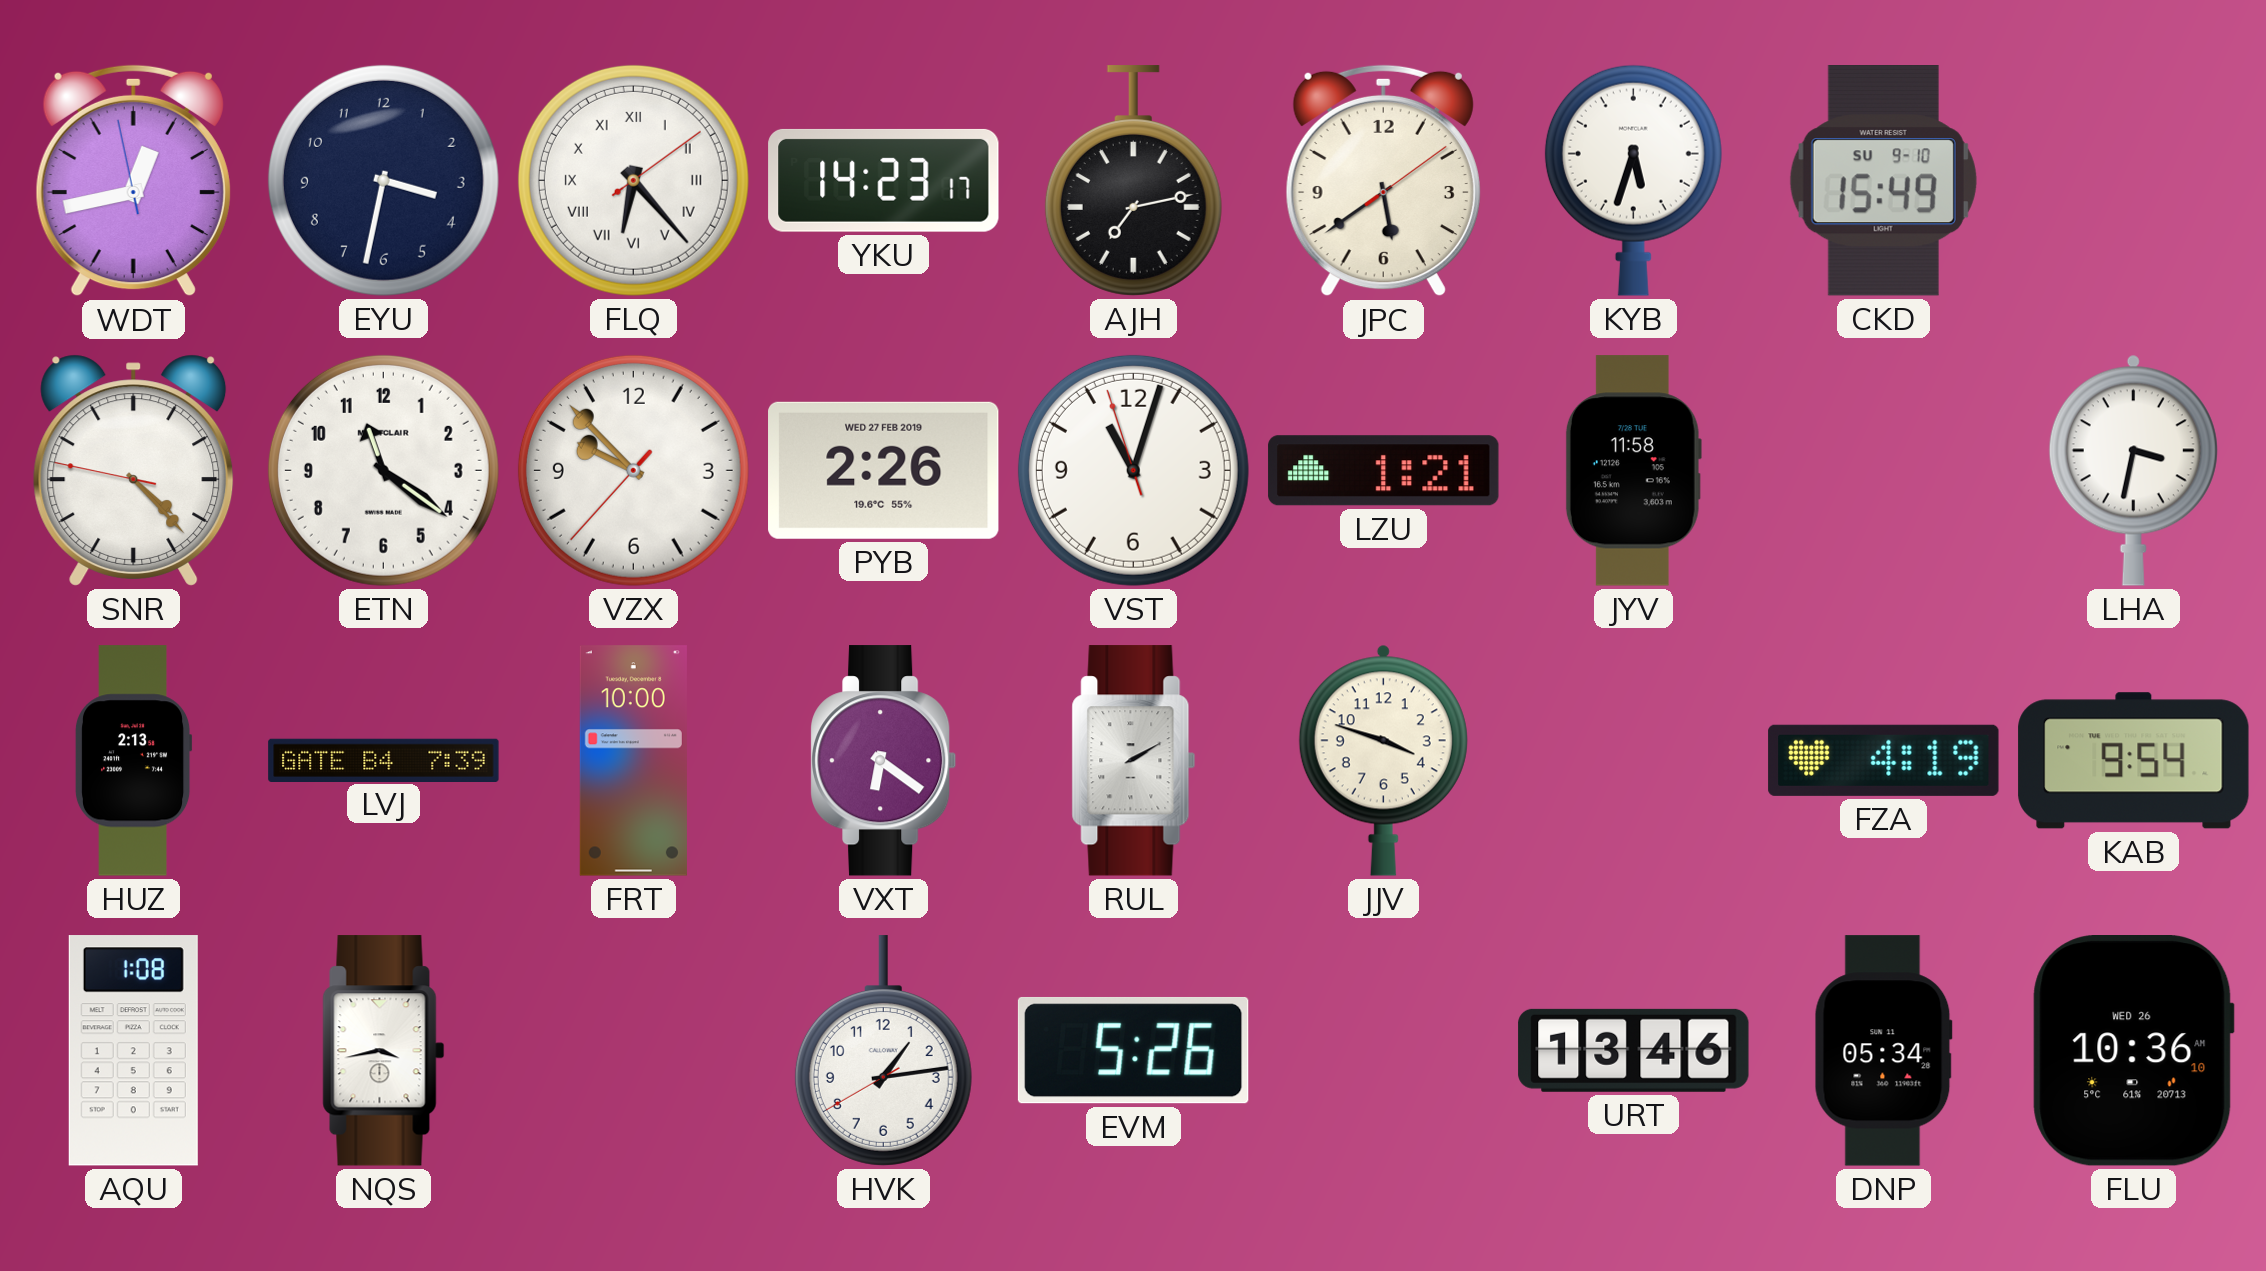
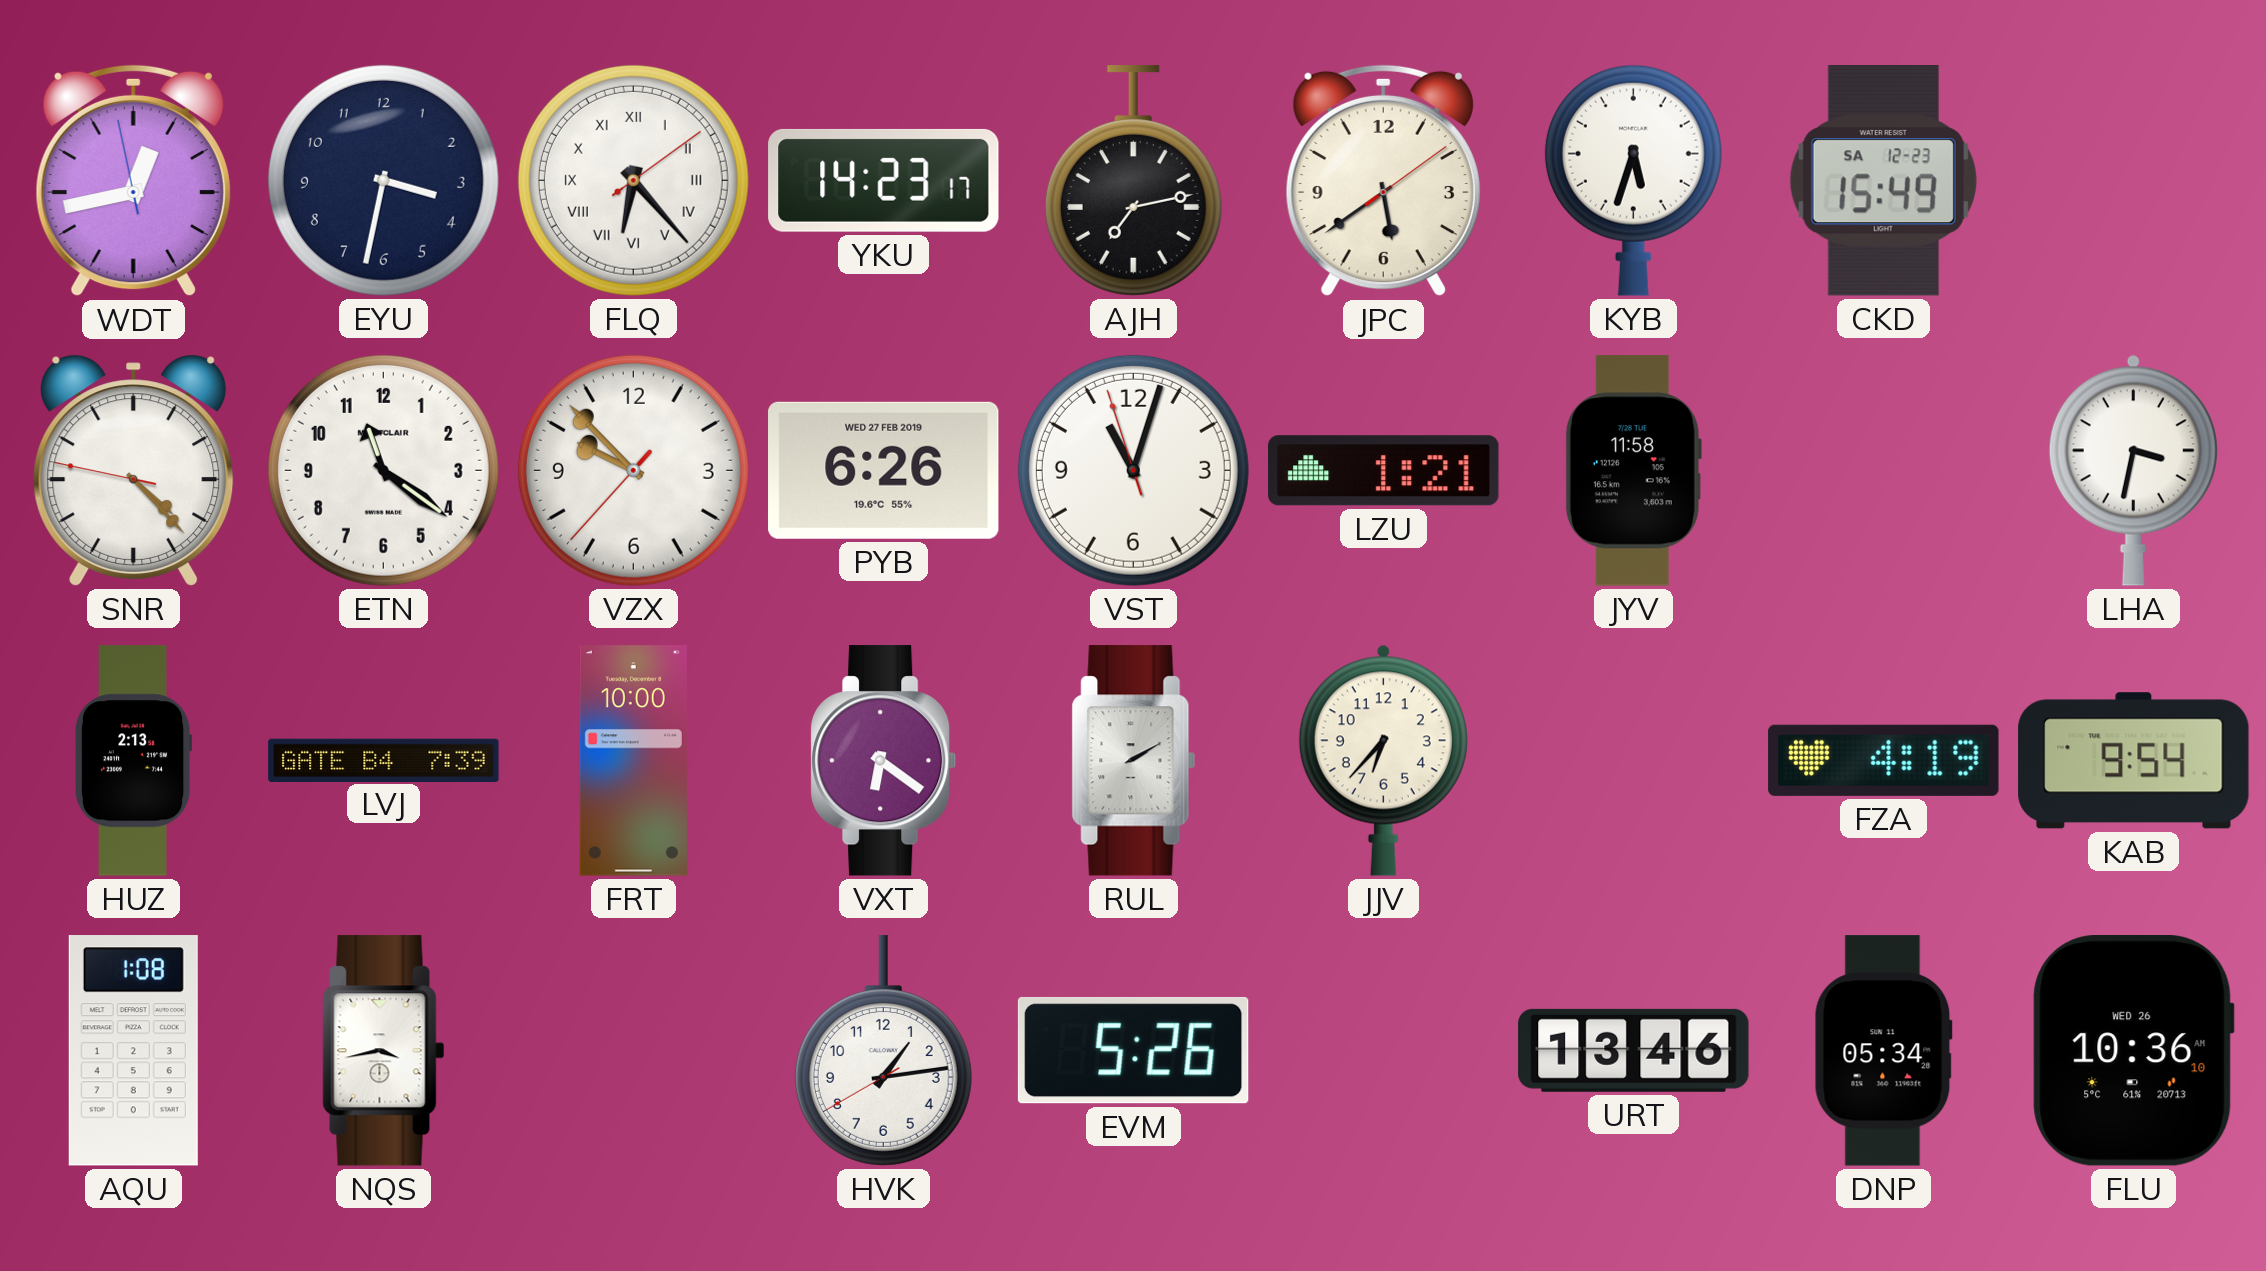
CKD date: SU 9-10 -> SA 12-23
PYB: 2:26 -> 6:26
JJV: 3:48 -> 6:37
